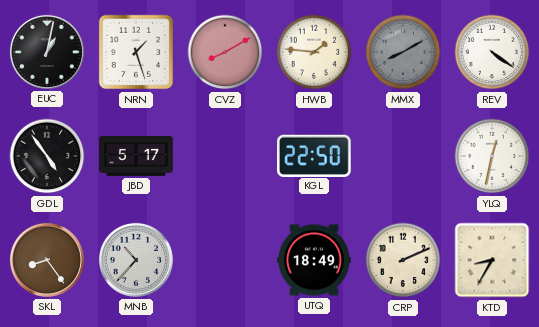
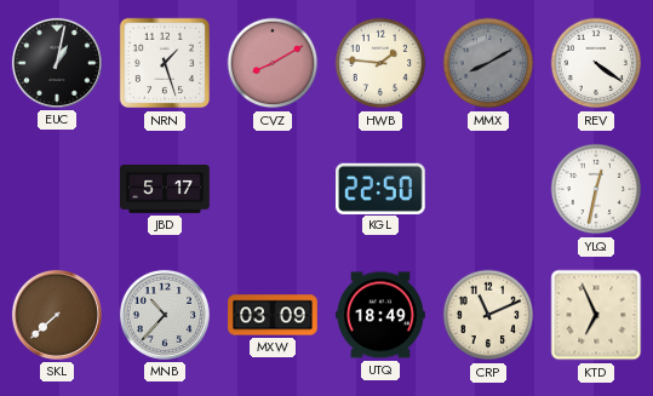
GDL: 4:54 -> none
SKL: 8:24 -> 7:38
MXW: none -> 03:09
CRP: 2:11 -> 11:11
KTD: 8:35 -> 6:56
